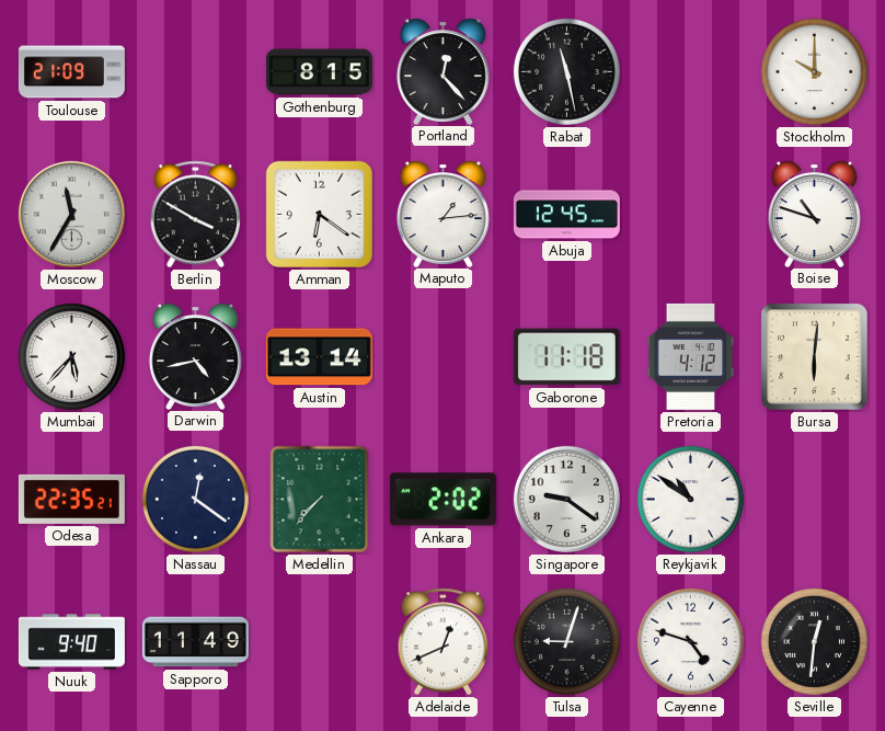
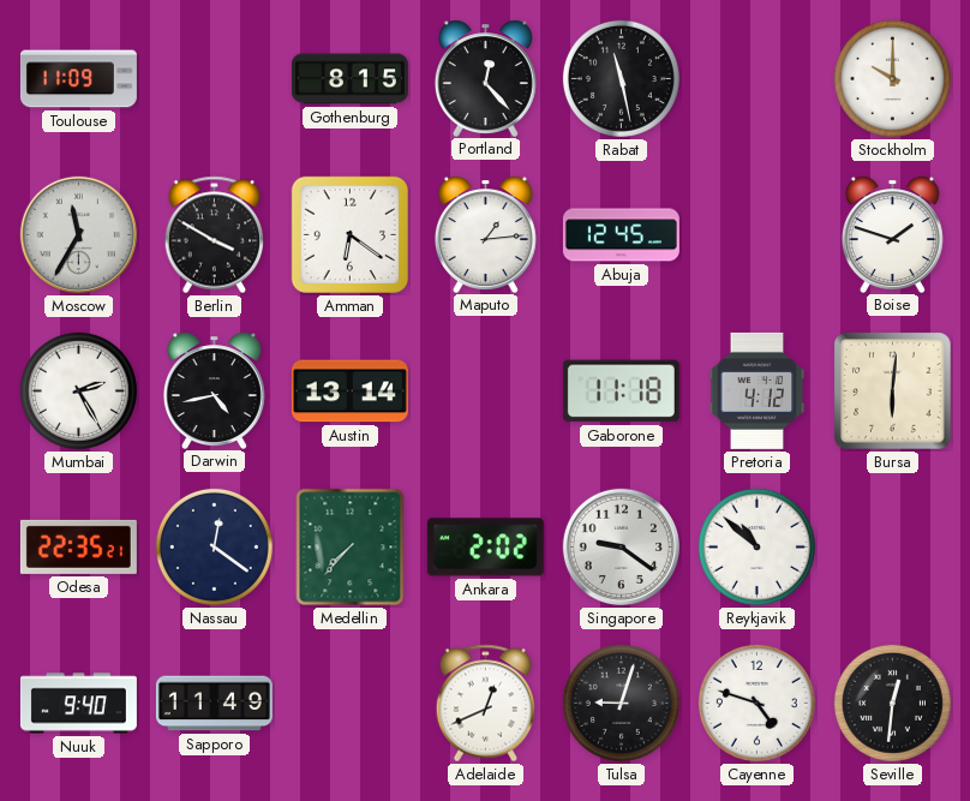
Toulouse: 21:09 -> 11:09
Boise: 10:48 -> 1:48
Mumbai: 5:37 -> 2:25
Reykjavik: 10:51 -> 10:52
